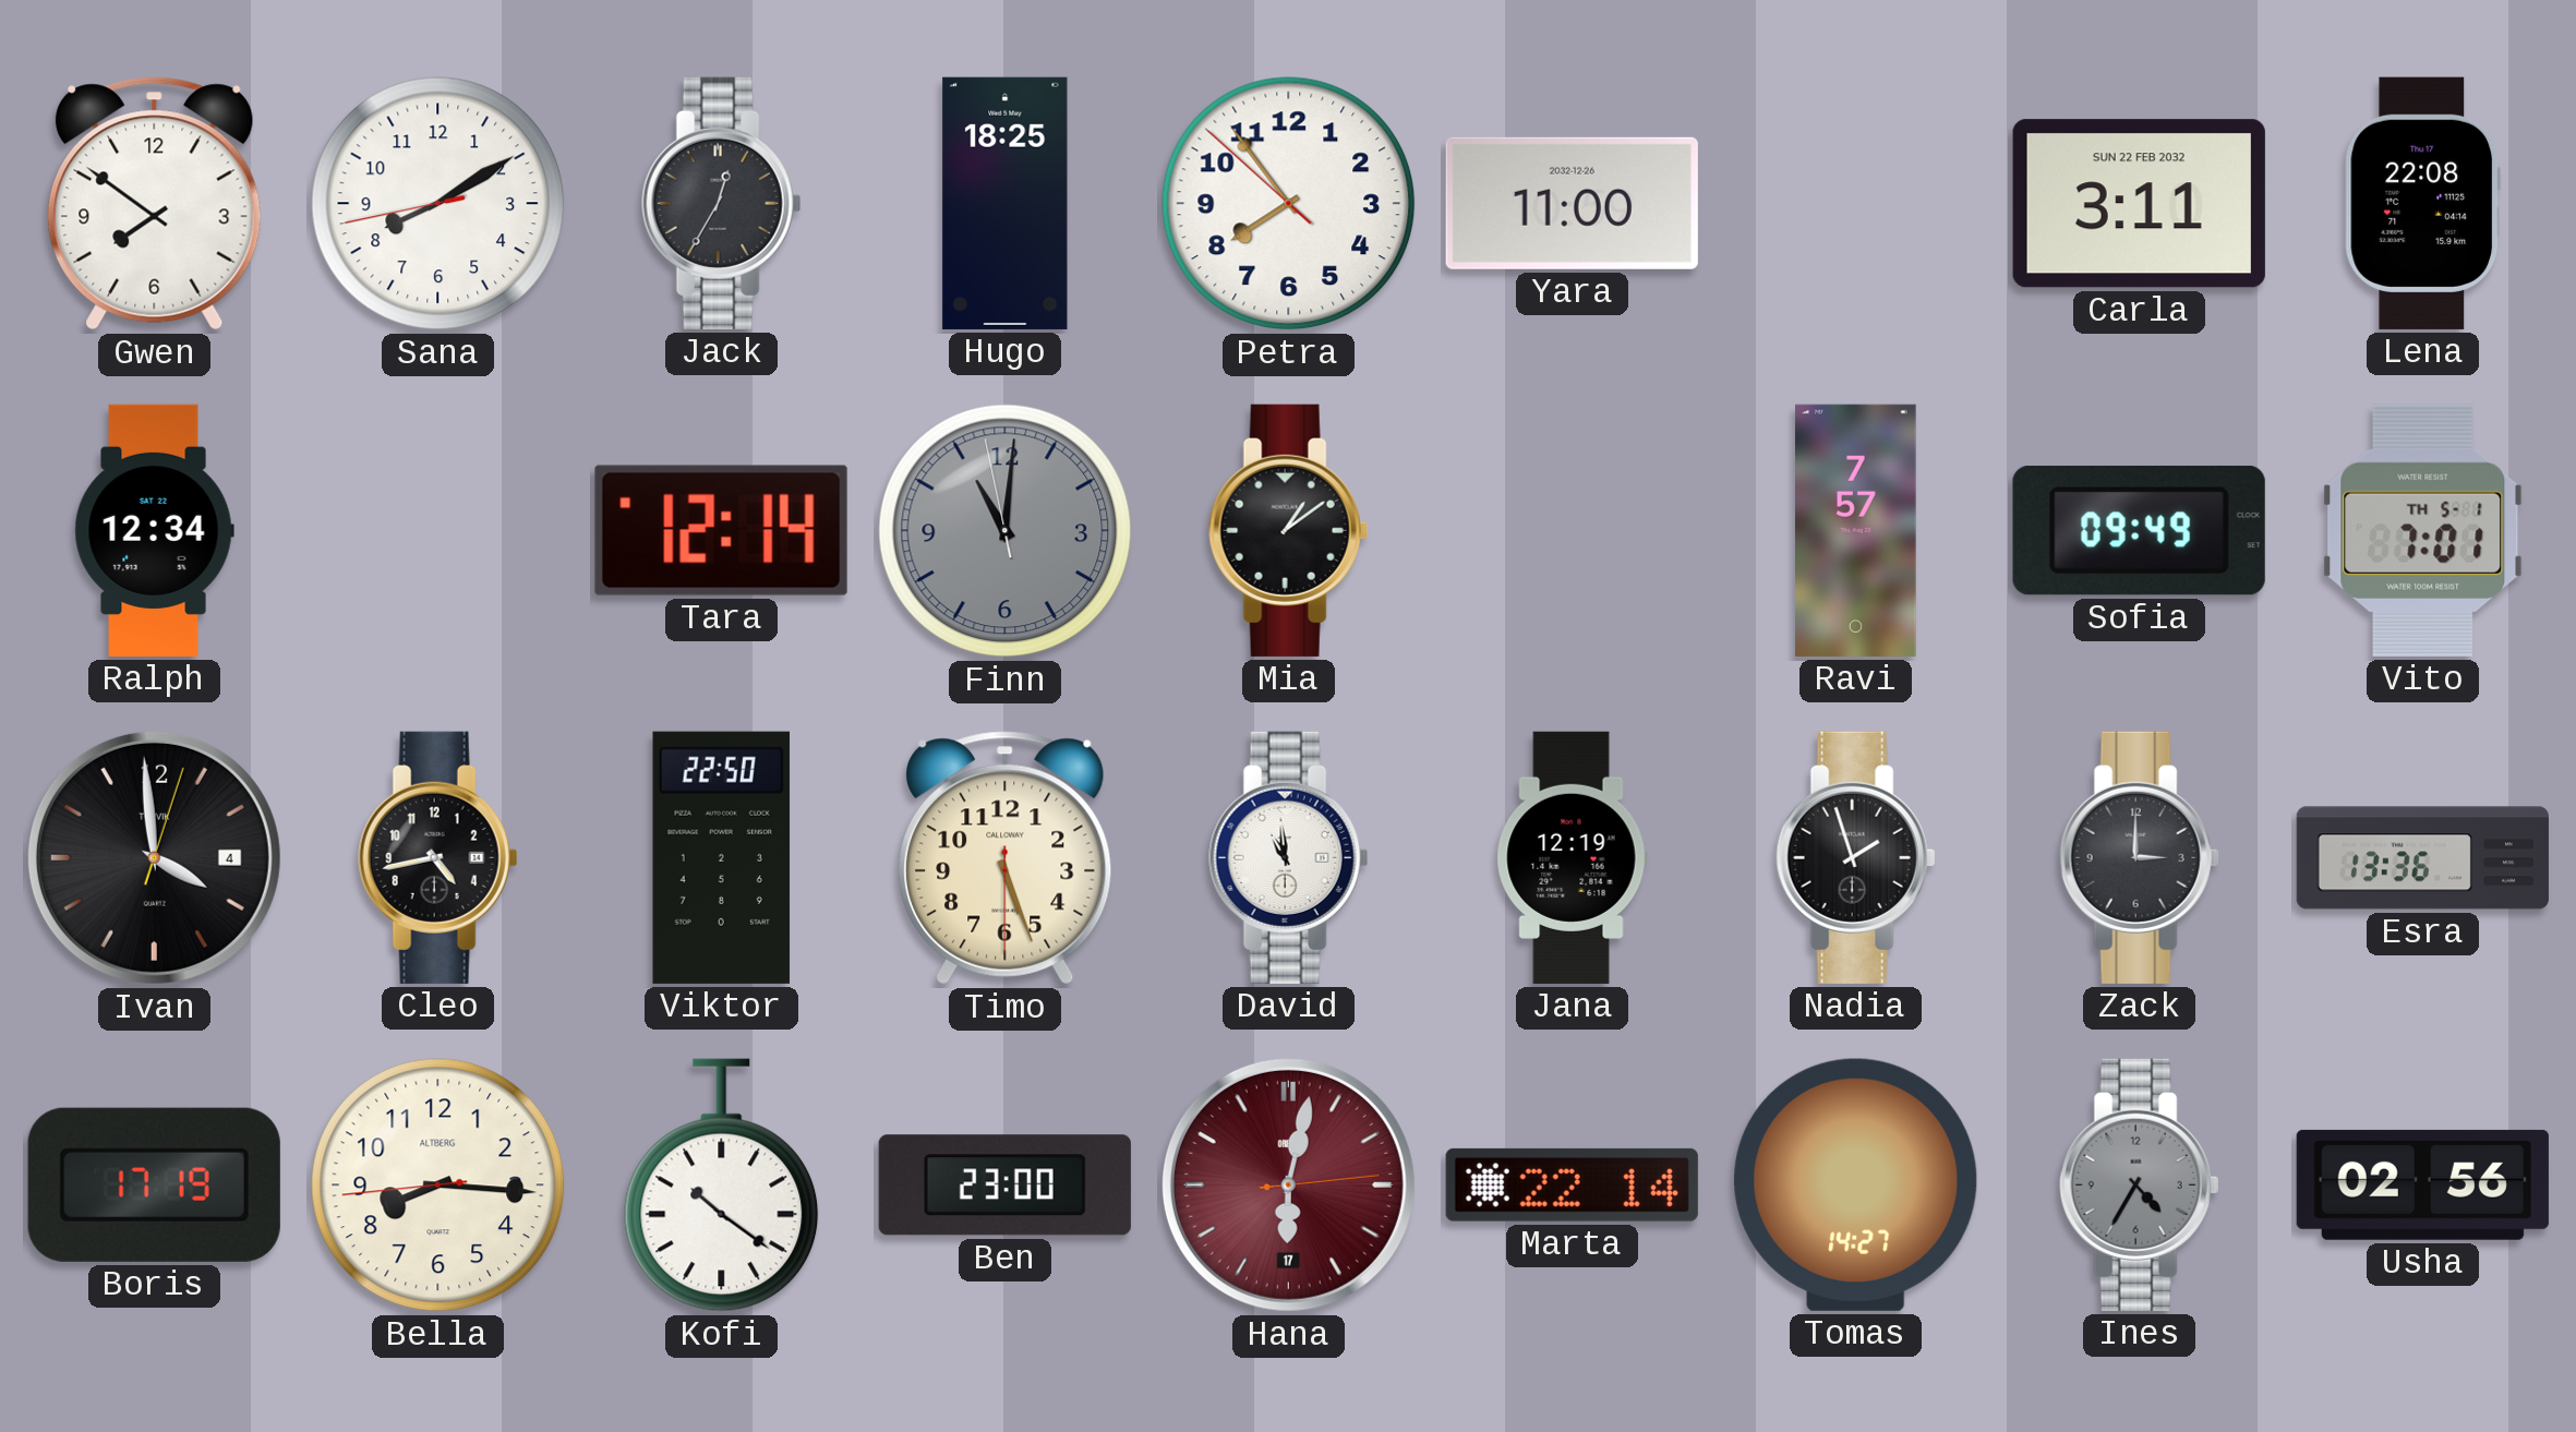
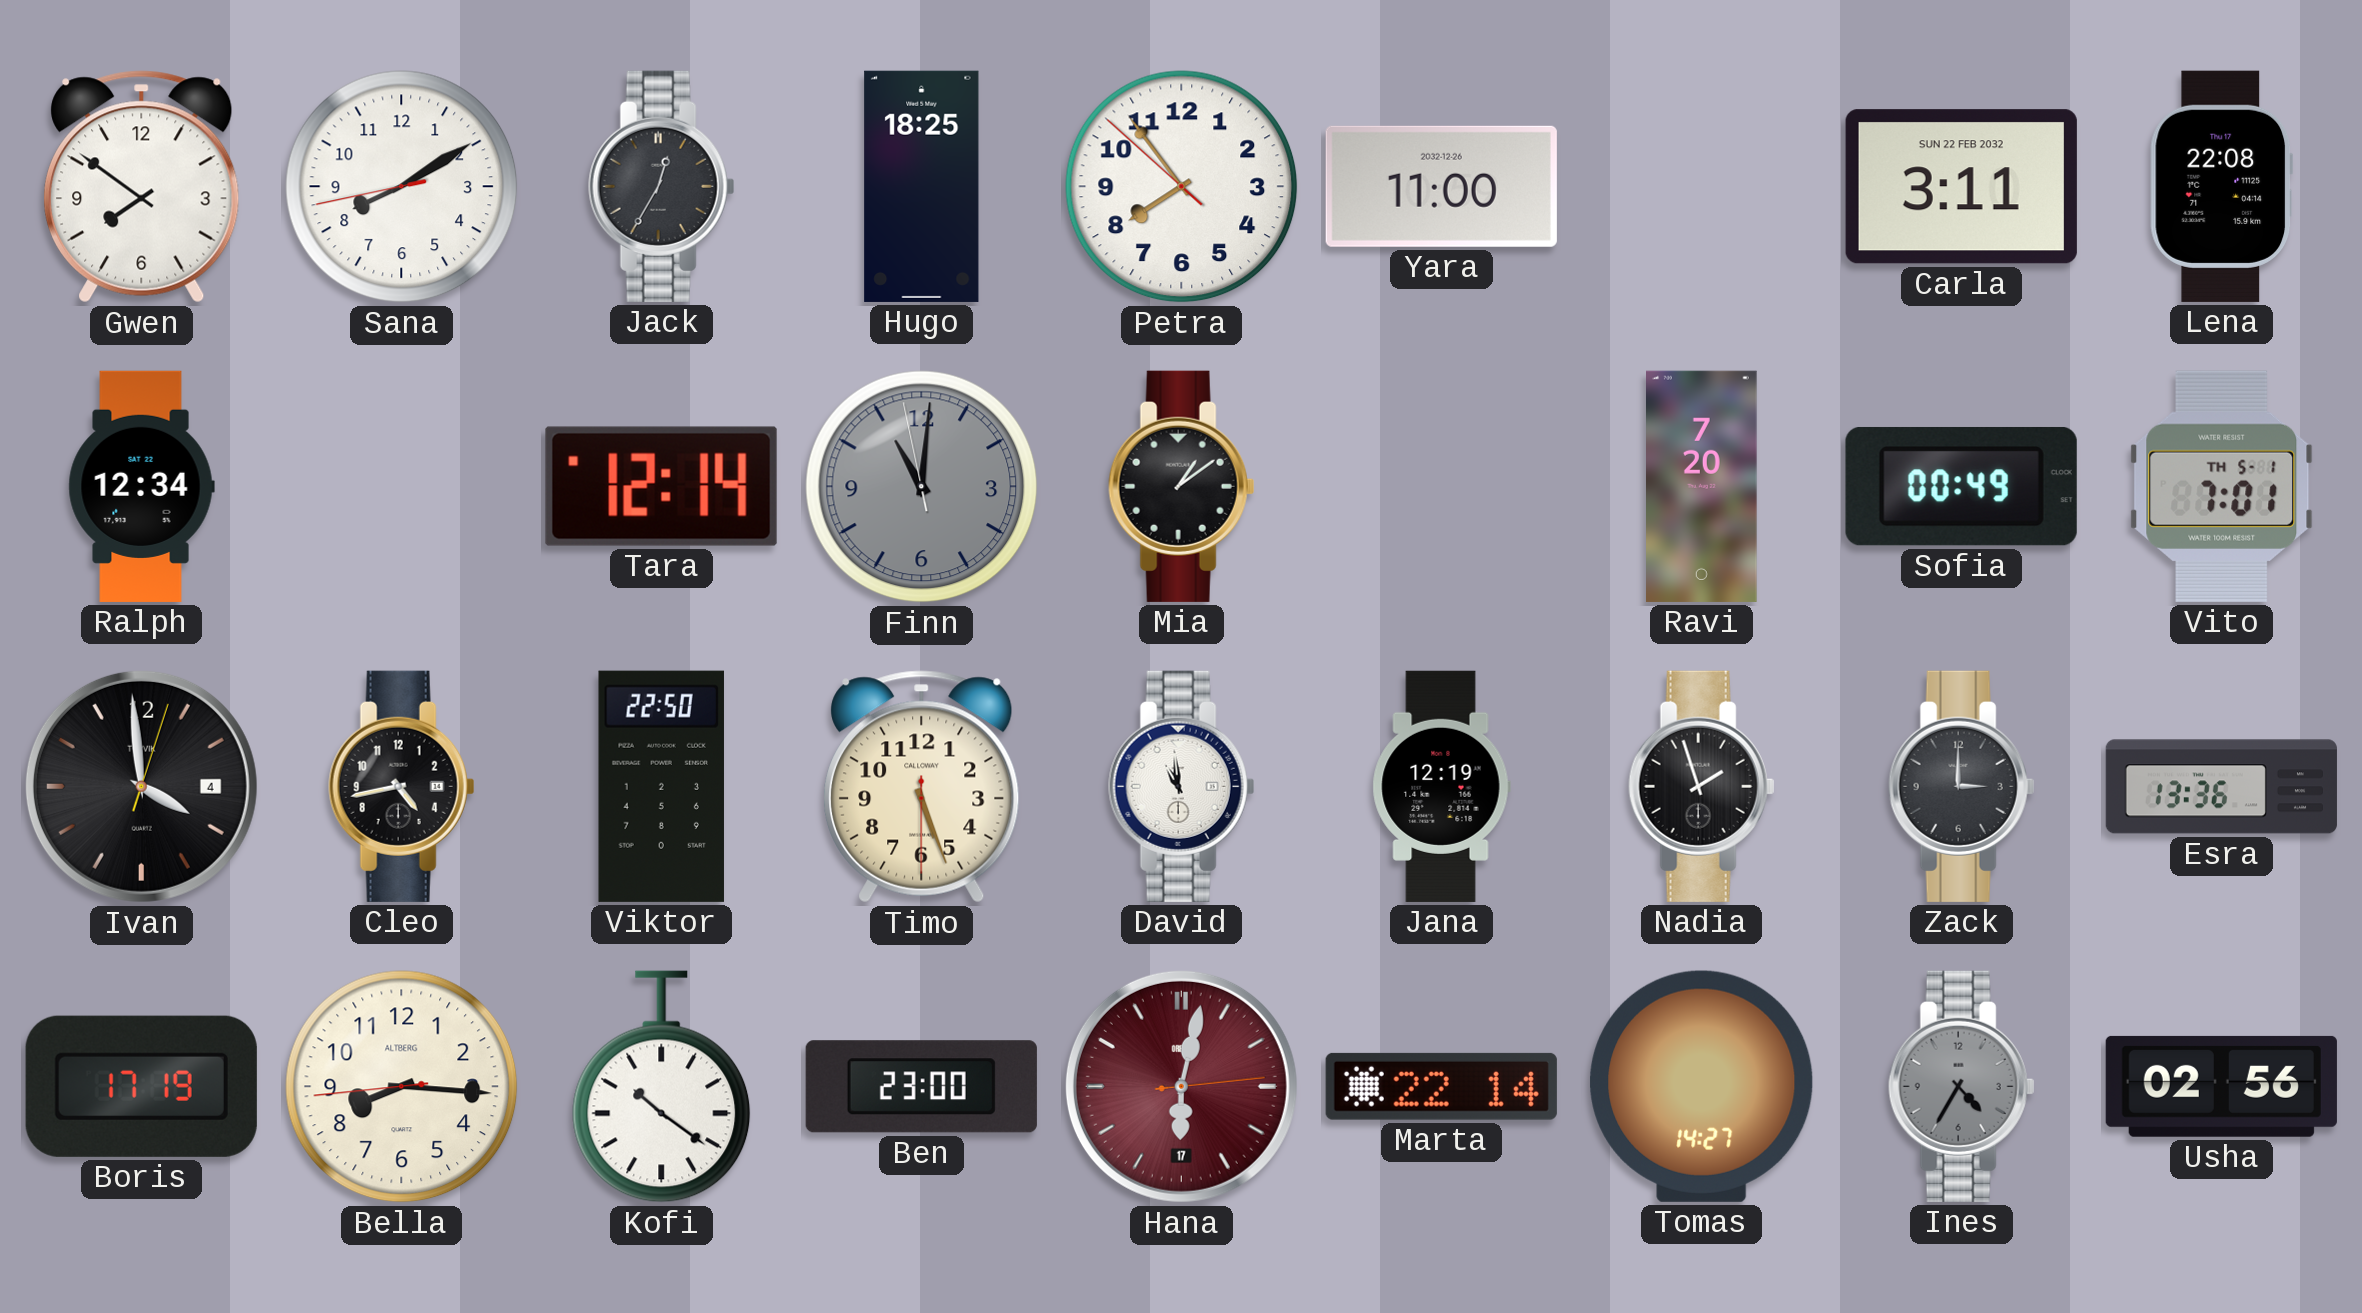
Ravi: 7:57 -> 7:20
Sofia: 09:49 -> 00:49
